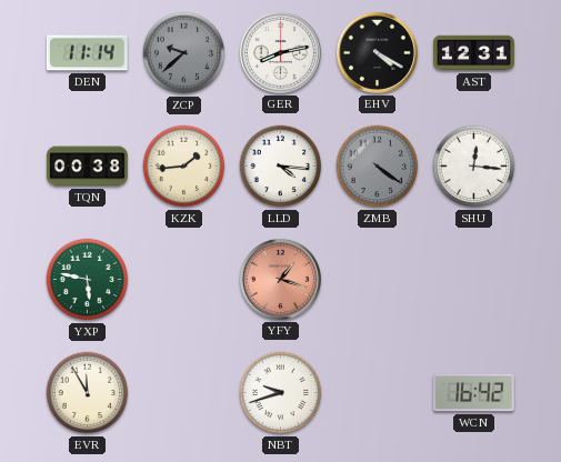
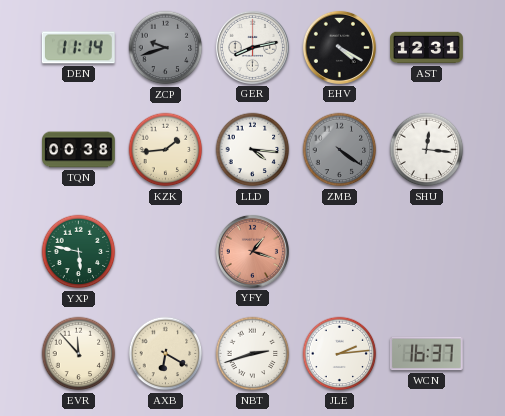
ZCP: 9:38 -> 9:42
EVR: 11:55 -> 11:53
AXB: none -> 6:20
NBT: 9:42 -> 2:42
JLE: none -> 2:14
WCN: 16:42 -> 16:37
